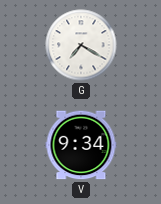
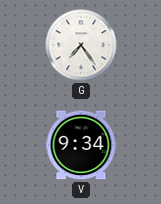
G: 7:20 -> 7:24
